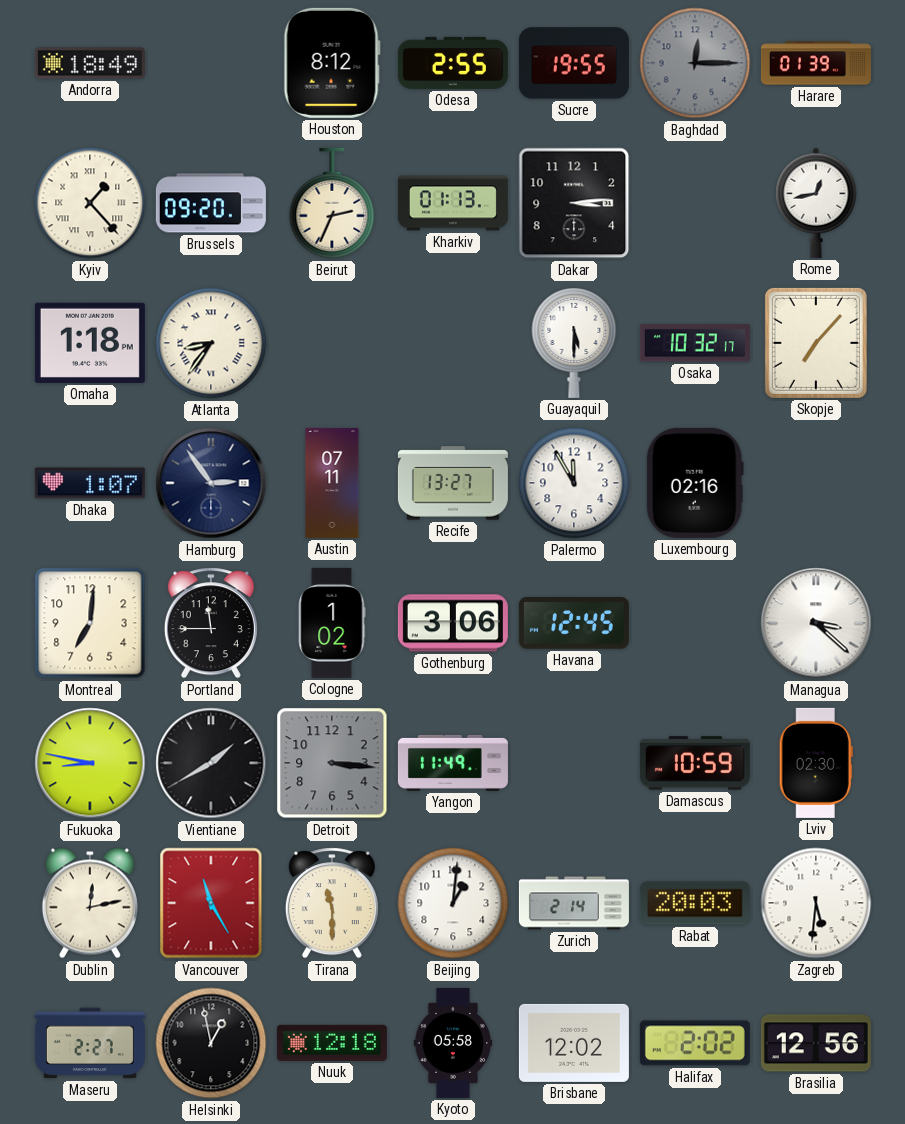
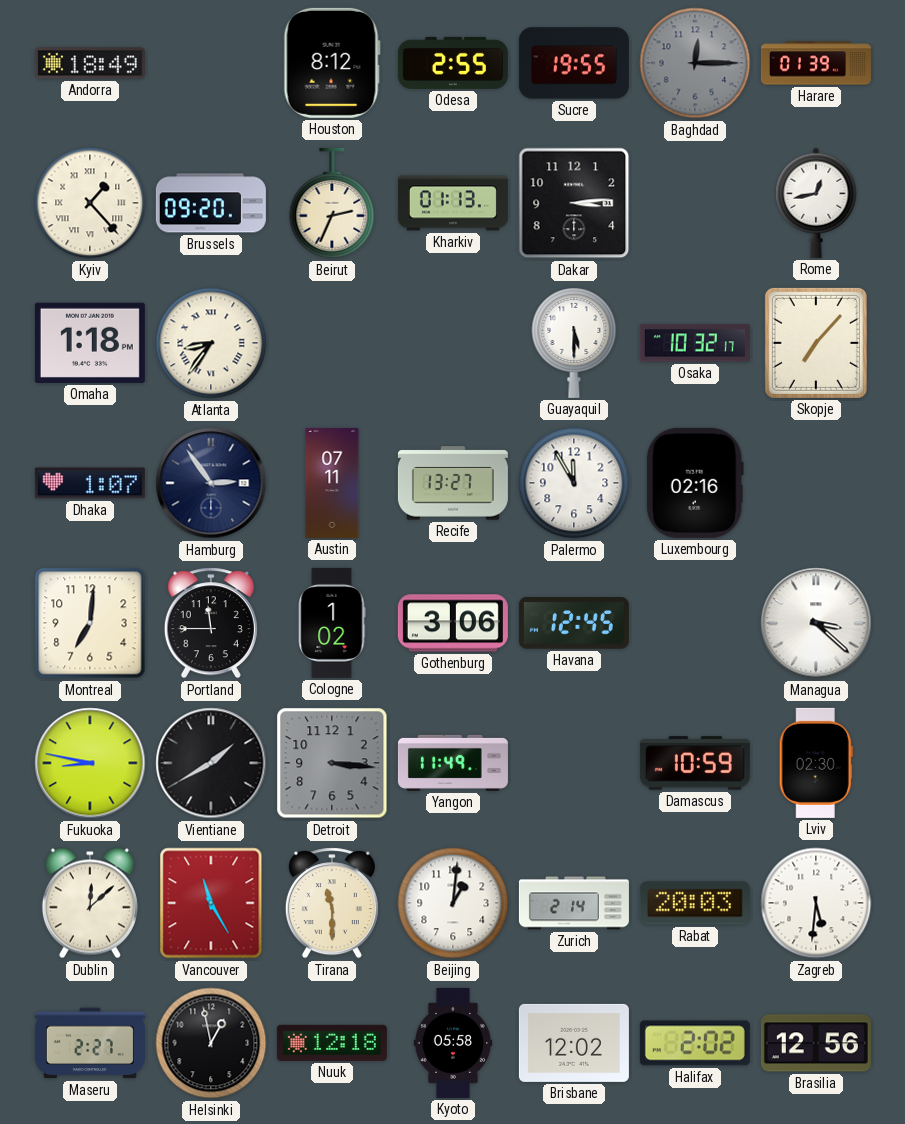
Dublin: 12:13 -> 12:08
